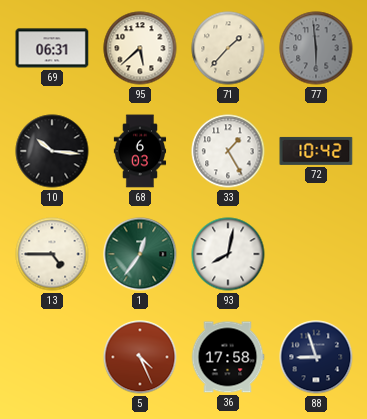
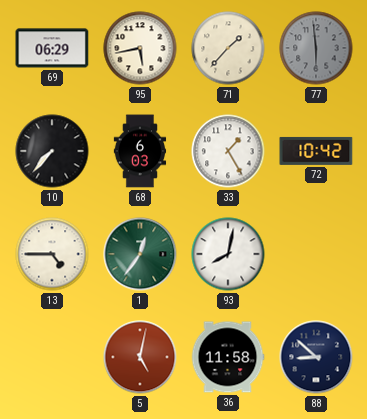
69: 06:31 -> 06:29
95: 5:38 -> 5:43
10: 10:16 -> 7:37
5: 4:26 -> 5:02
36: 17:58 -> 11:58
88: 8:57 -> 8:52
